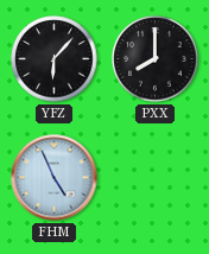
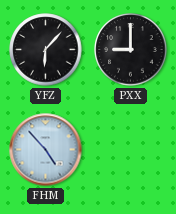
PXX: 8:00 -> 9:00
FHM: 4:56 -> 4:53
